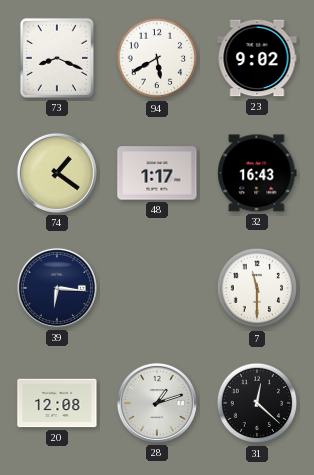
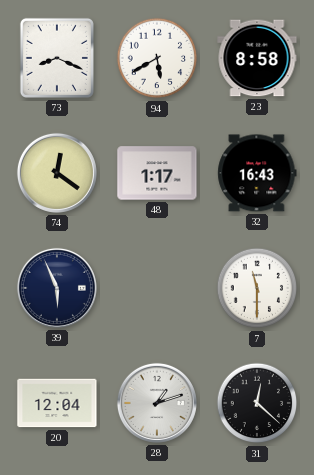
23: 9:02 -> 8:58
74: 1:21 -> 12:21
39: 6:16 -> 5:56
20: 12:08 -> 12:04
